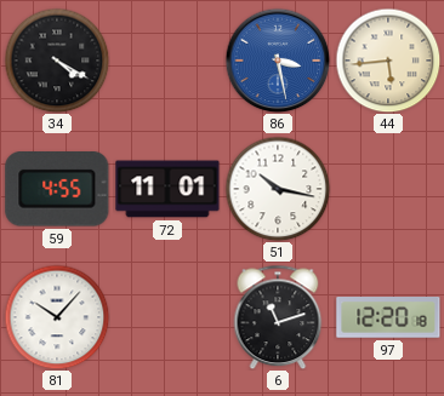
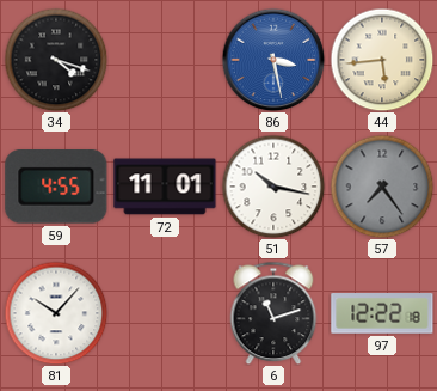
34: 4:20 -> 4:18
57: none -> 7:24
97: 12:20 -> 12:22
